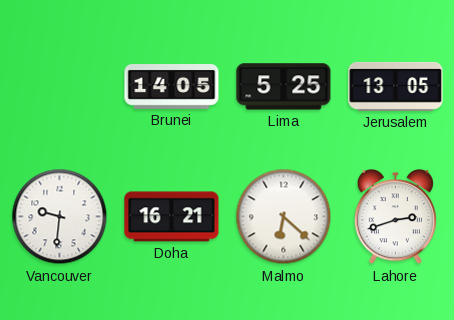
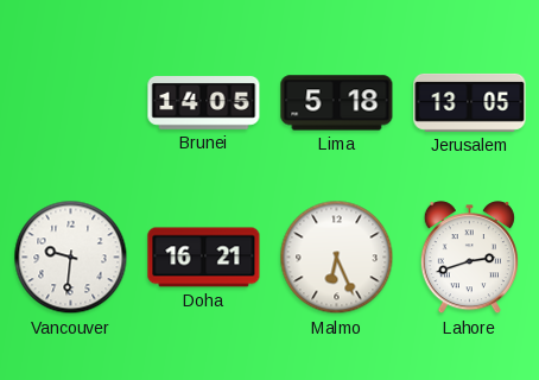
Lima: 5:25 -> 5:18
Malmo: 6:22 -> 6:26
